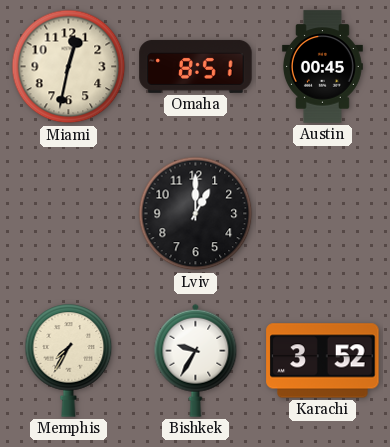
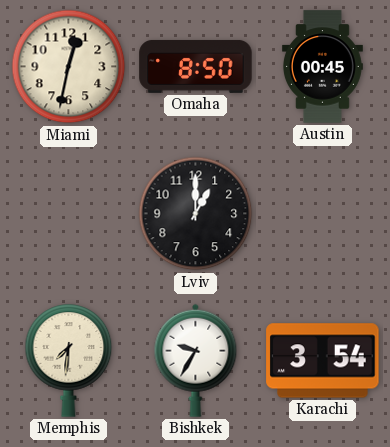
Omaha: 8:51 -> 8:50
Memphis: 7:35 -> 7:31
Karachi: 3:52 -> 3:54
